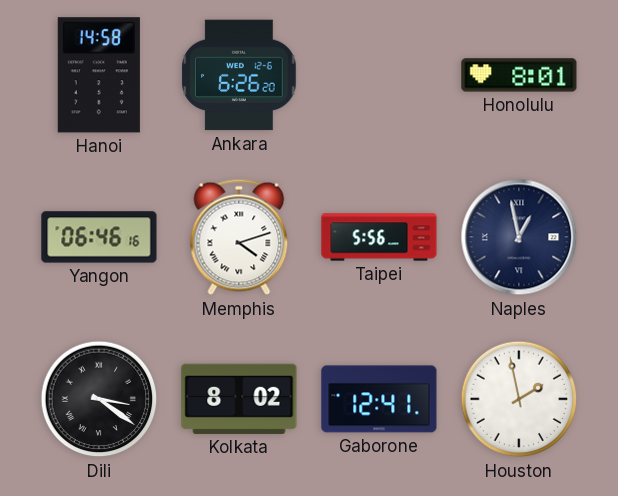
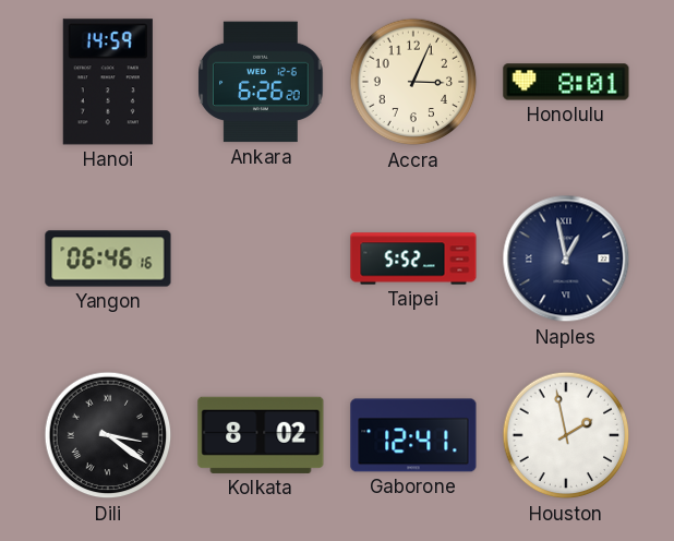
Hanoi: 14:58 -> 14:59
Accra: none -> 3:04
Memphis: 4:12 -> none
Taipei: 5:56 -> 5:52
